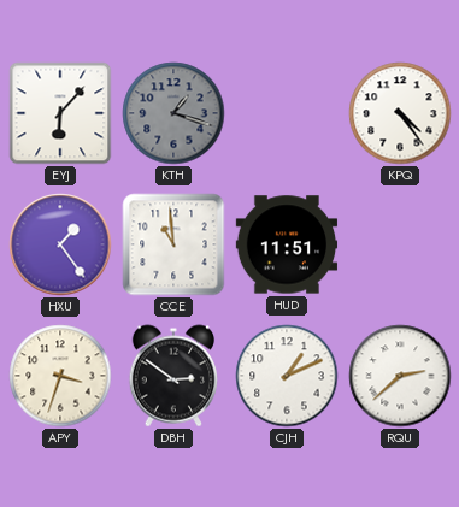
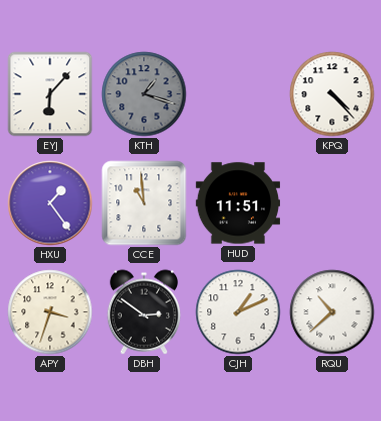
KPQ: 4:24 -> 4:23
RQU: 2:38 -> 10:38
